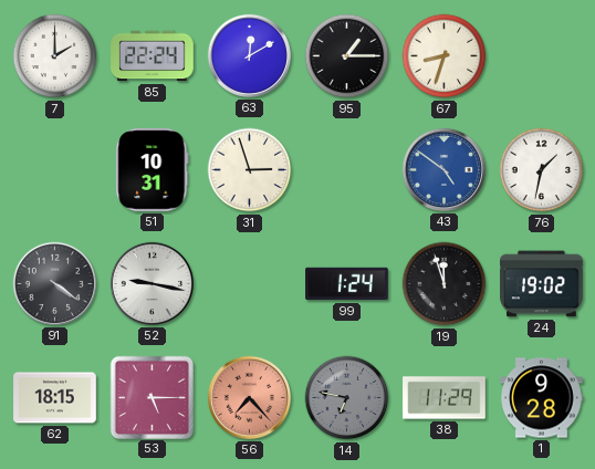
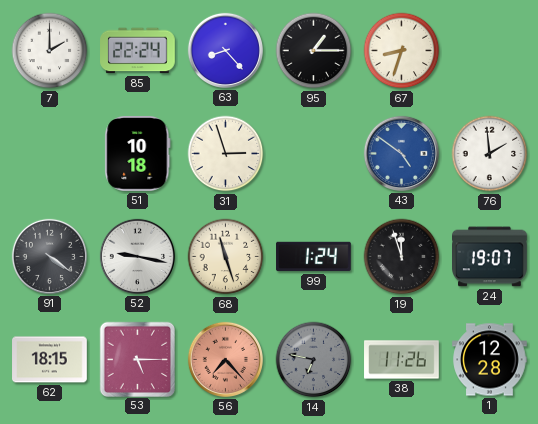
63: 12:10 -> 8:23
51: 10:31 -> 10:18
76: 1:32 -> 1:59
68: none -> 11:27
24: 19:02 -> 19:07
38: 11:29 -> 11:26
1: 9:28 -> 12:28
